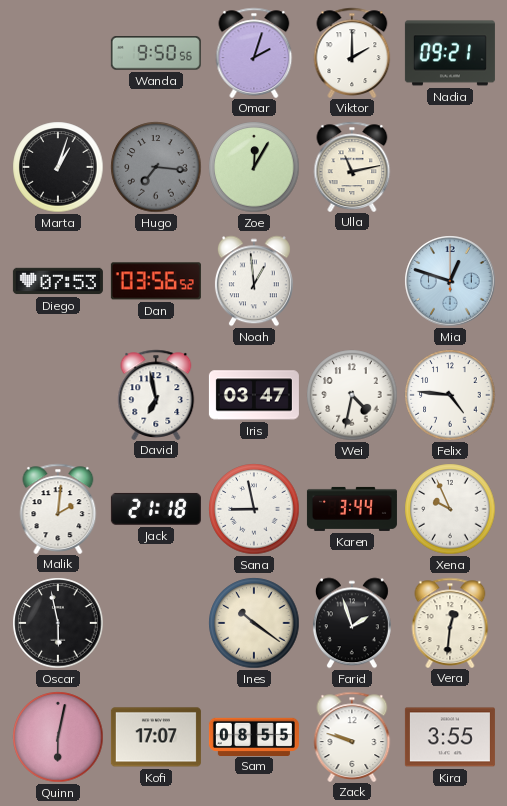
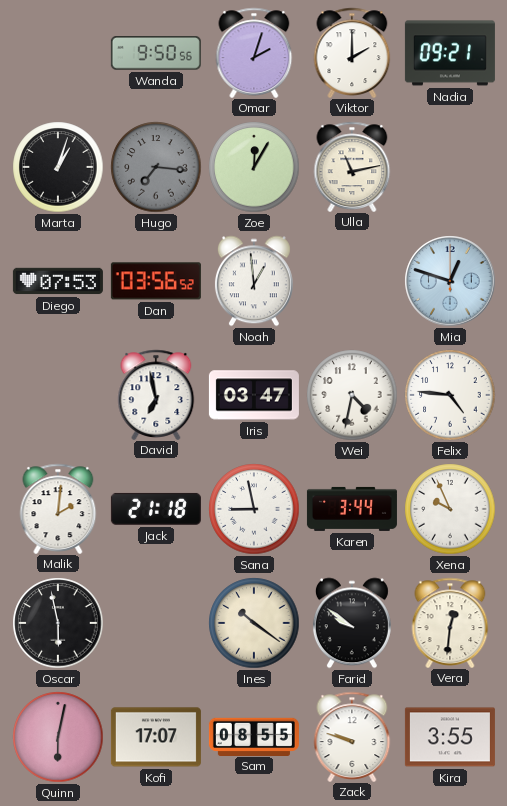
Farid: 1:57 -> 9:51
